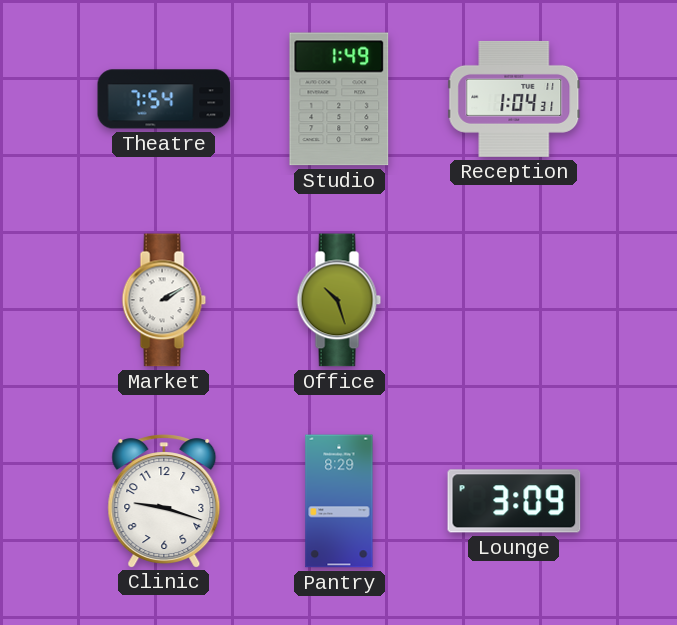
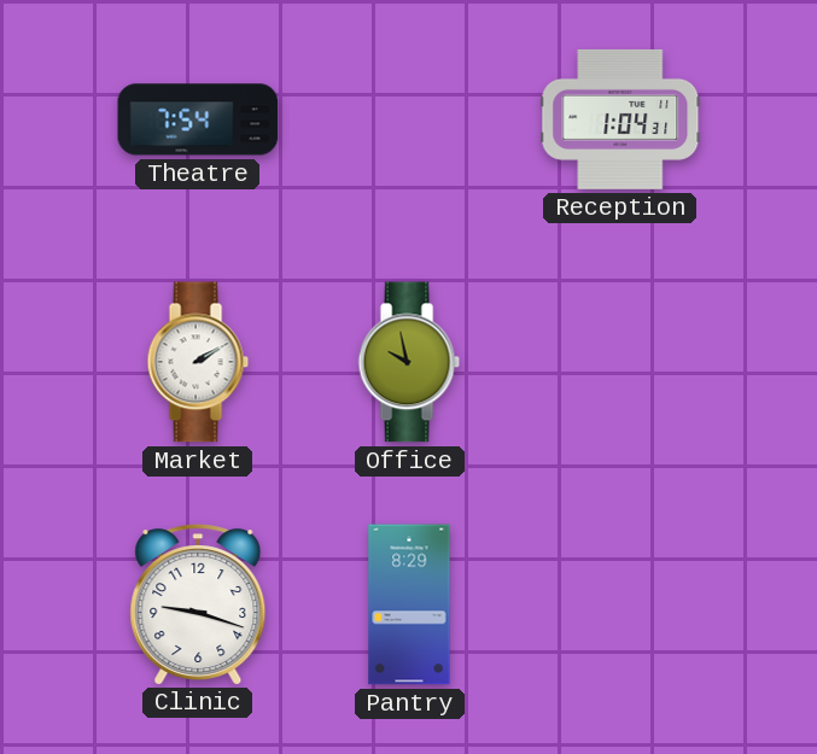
Studio: 1:49 -> none
Office: 10:27 -> 9:58
Lounge: 3:09 -> none
